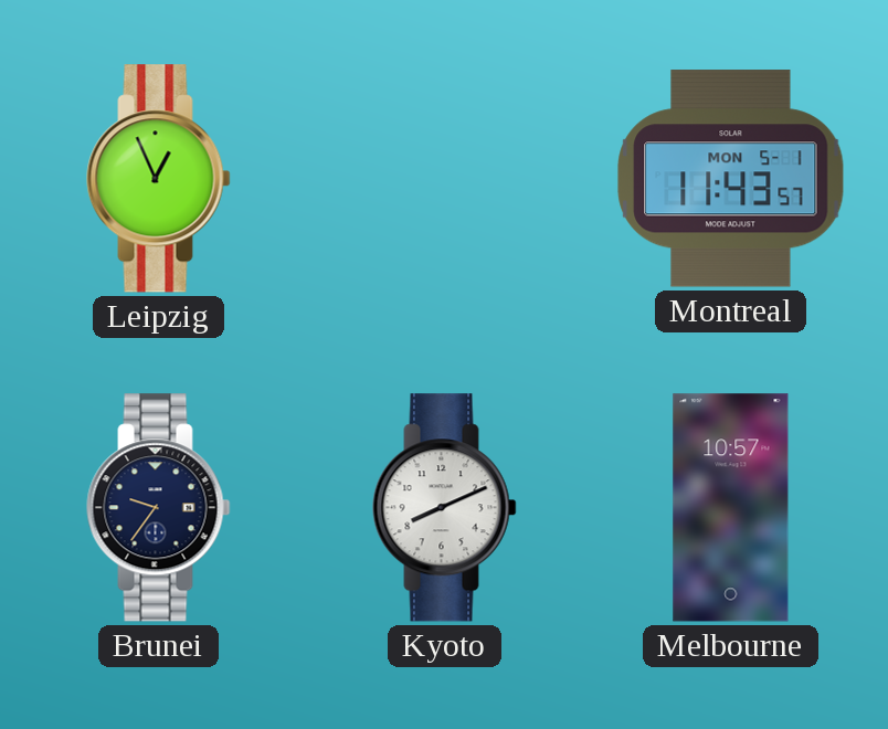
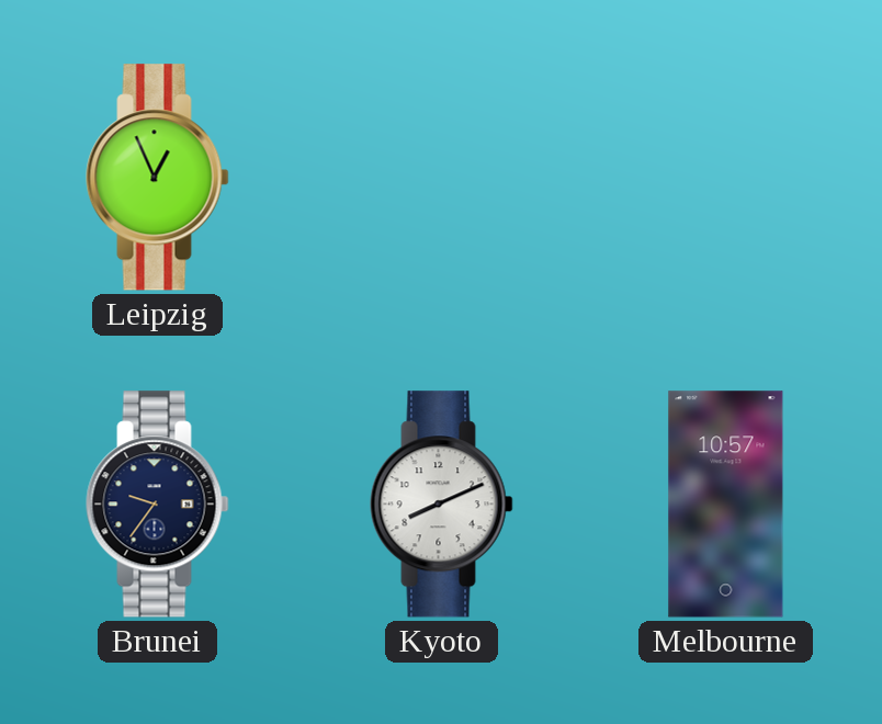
Montreal: 11:43 -> none
